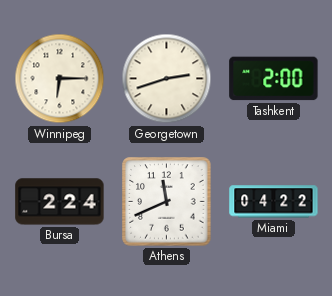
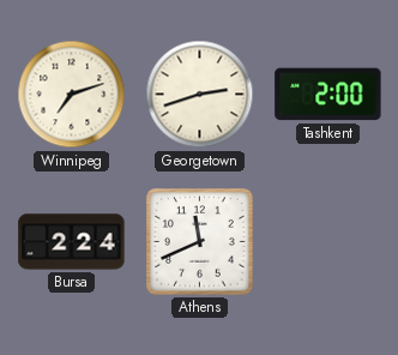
Winnipeg: 6:15 -> 7:12
Miami: 04:22 -> none
